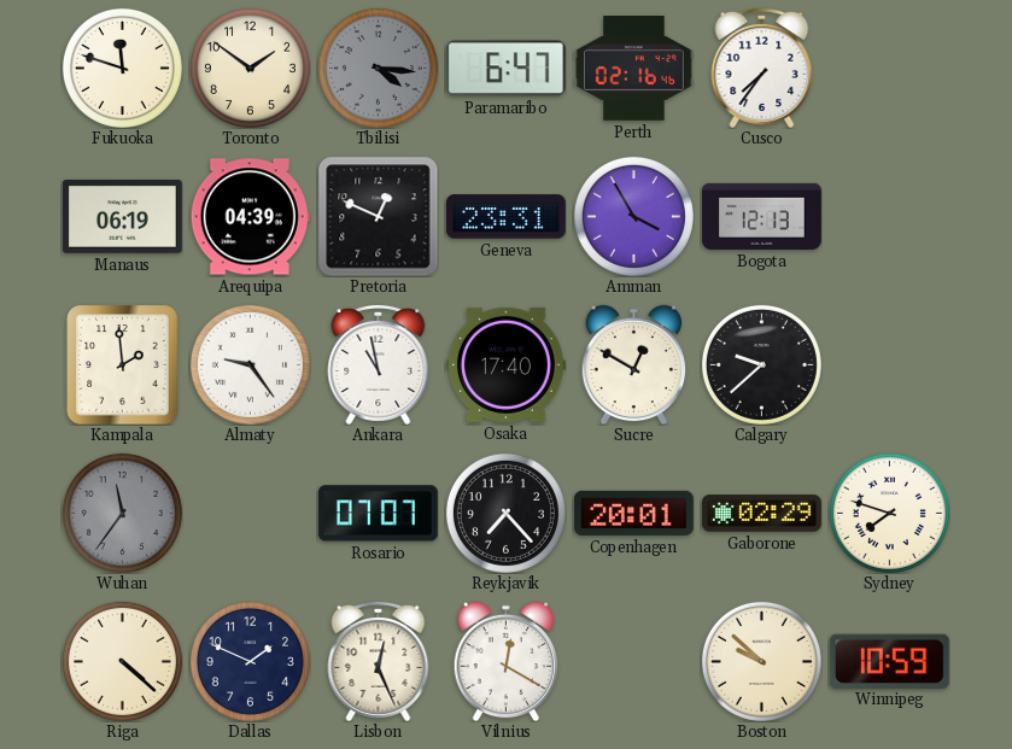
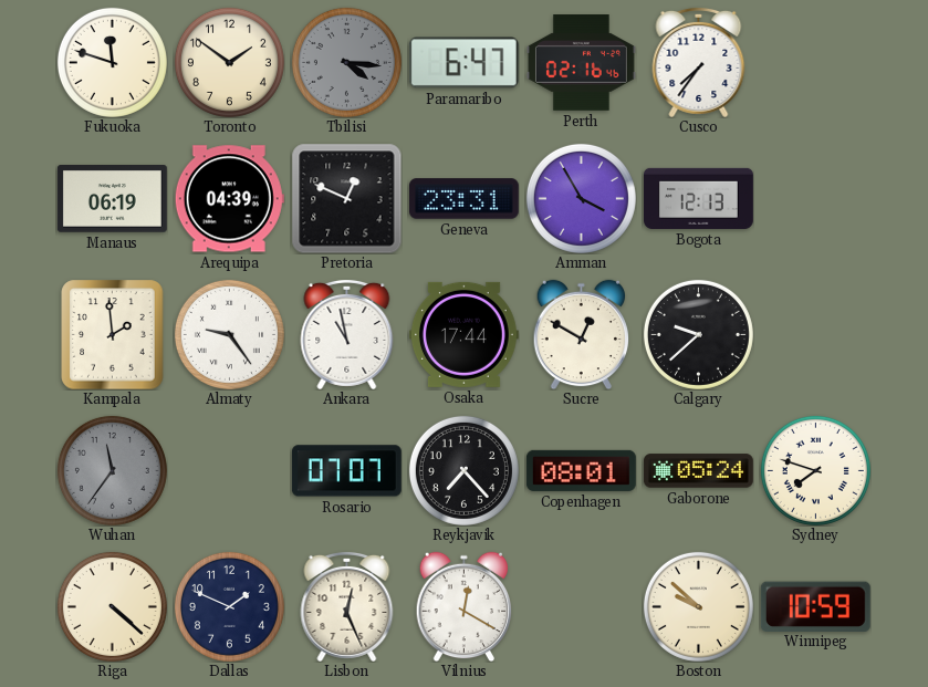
Osaka: 17:40 -> 17:44
Copenhagen: 20:01 -> 08:01
Gaborone: 02:29 -> 05:24
